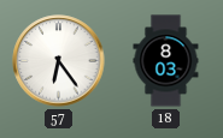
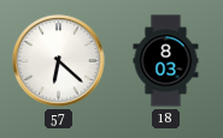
57: 6:24 -> 6:22
